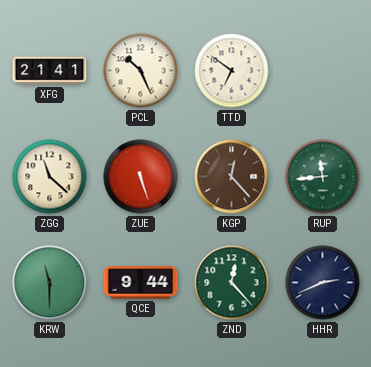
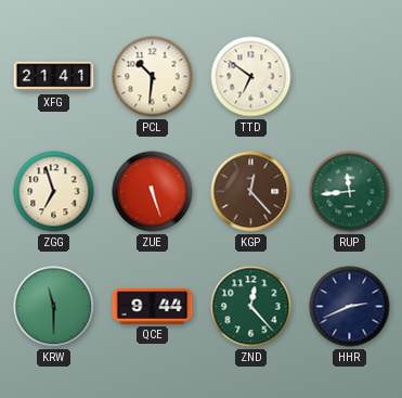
PCL: 10:26 -> 10:31
ZGG: 11:22 -> 6:57
